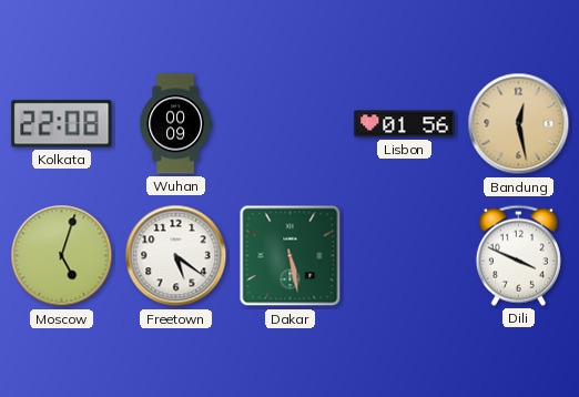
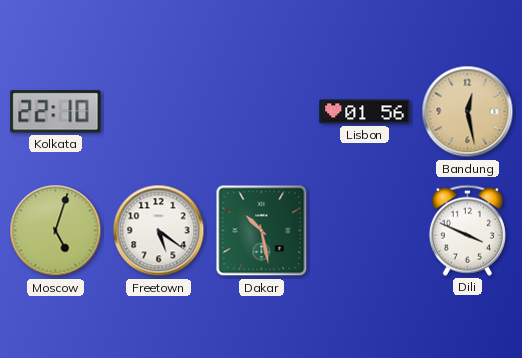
Kolkata: 22:08 -> 22:10
Wuhan: 00:09 -> none
Dakar: 5:28 -> 10:28
